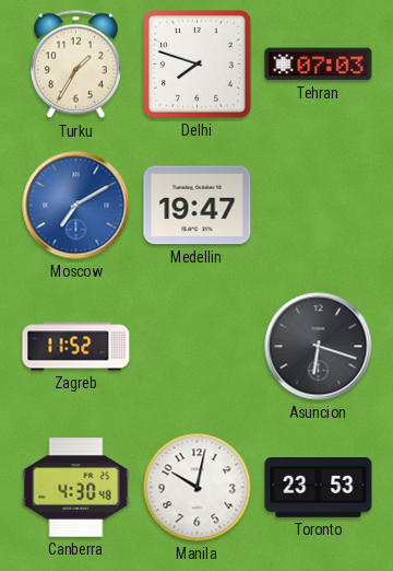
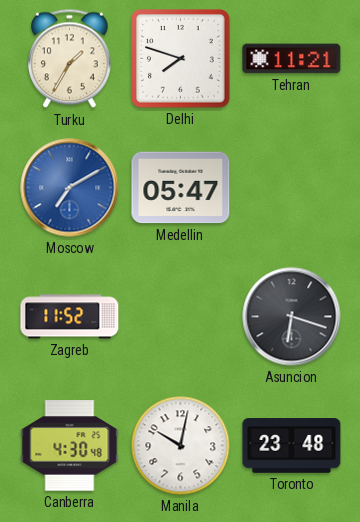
Tehran: 07:03 -> 11:21
Medellin: 19:47 -> 05:47
Toronto: 23:53 -> 23:48
